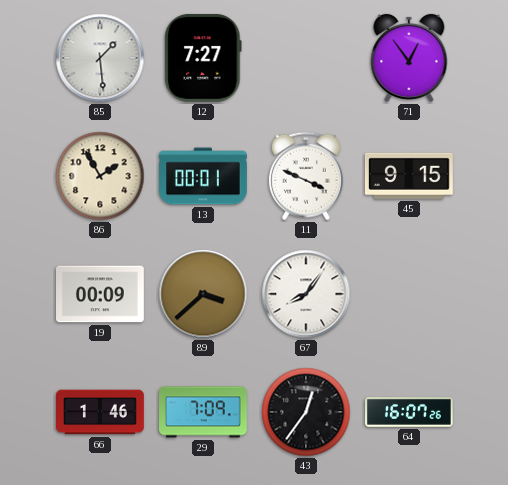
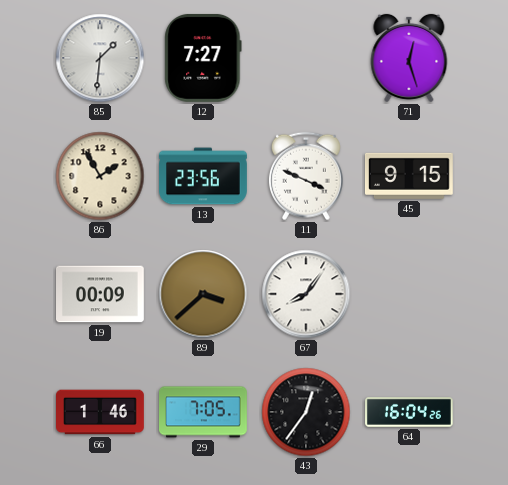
85: 1:29 -> 1:31
71: 12:54 -> 12:27
13: 00:01 -> 23:56
29: 7:09 -> 7:05
64: 16:07 -> 16:04
